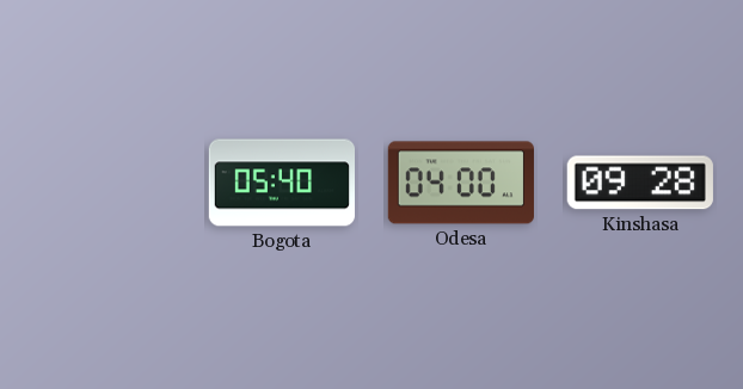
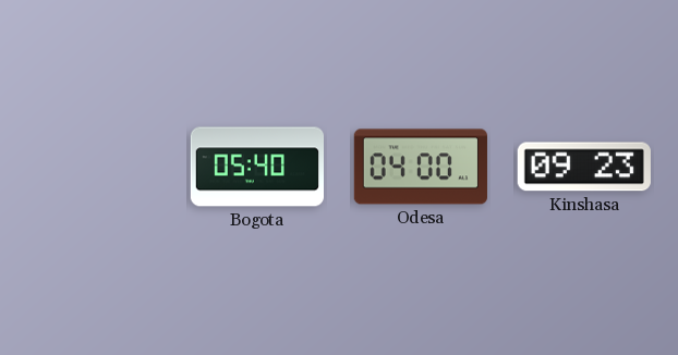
Kinshasa: 09:28 -> 09:23
